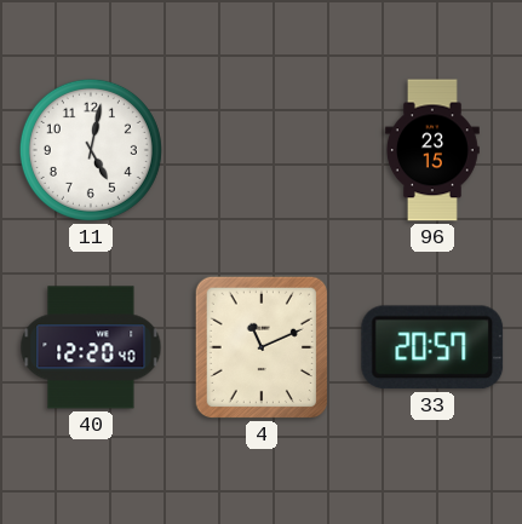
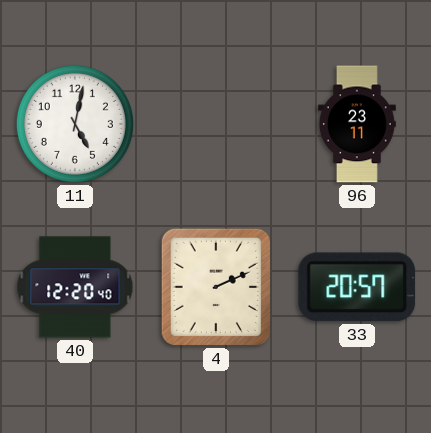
96: 23:15 -> 23:11
4: 11:11 -> 2:11
